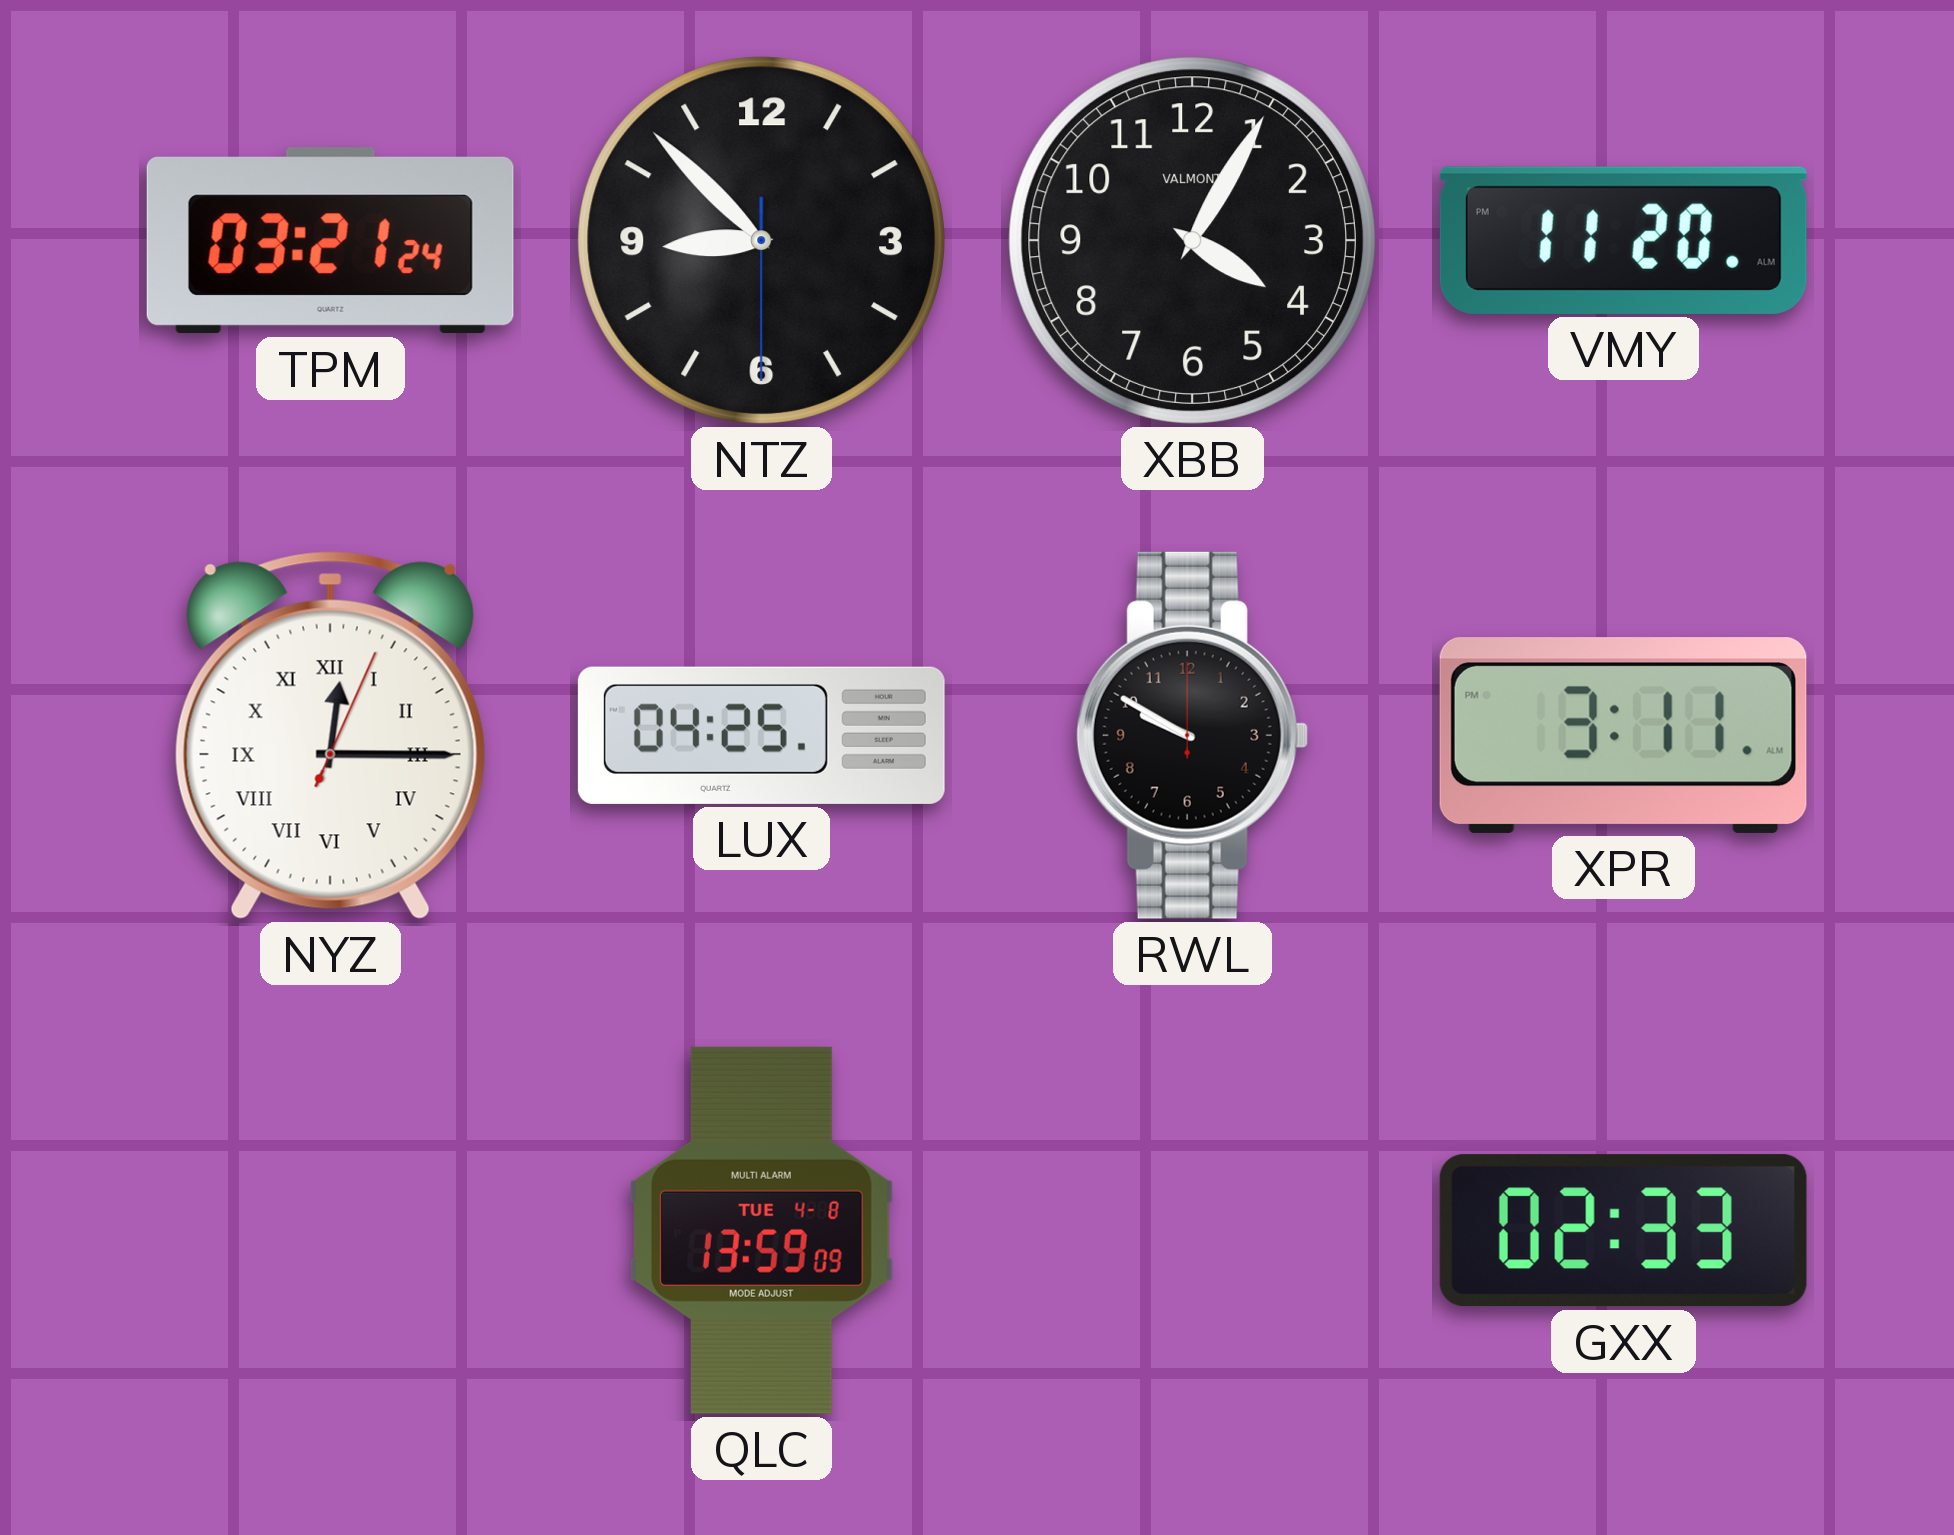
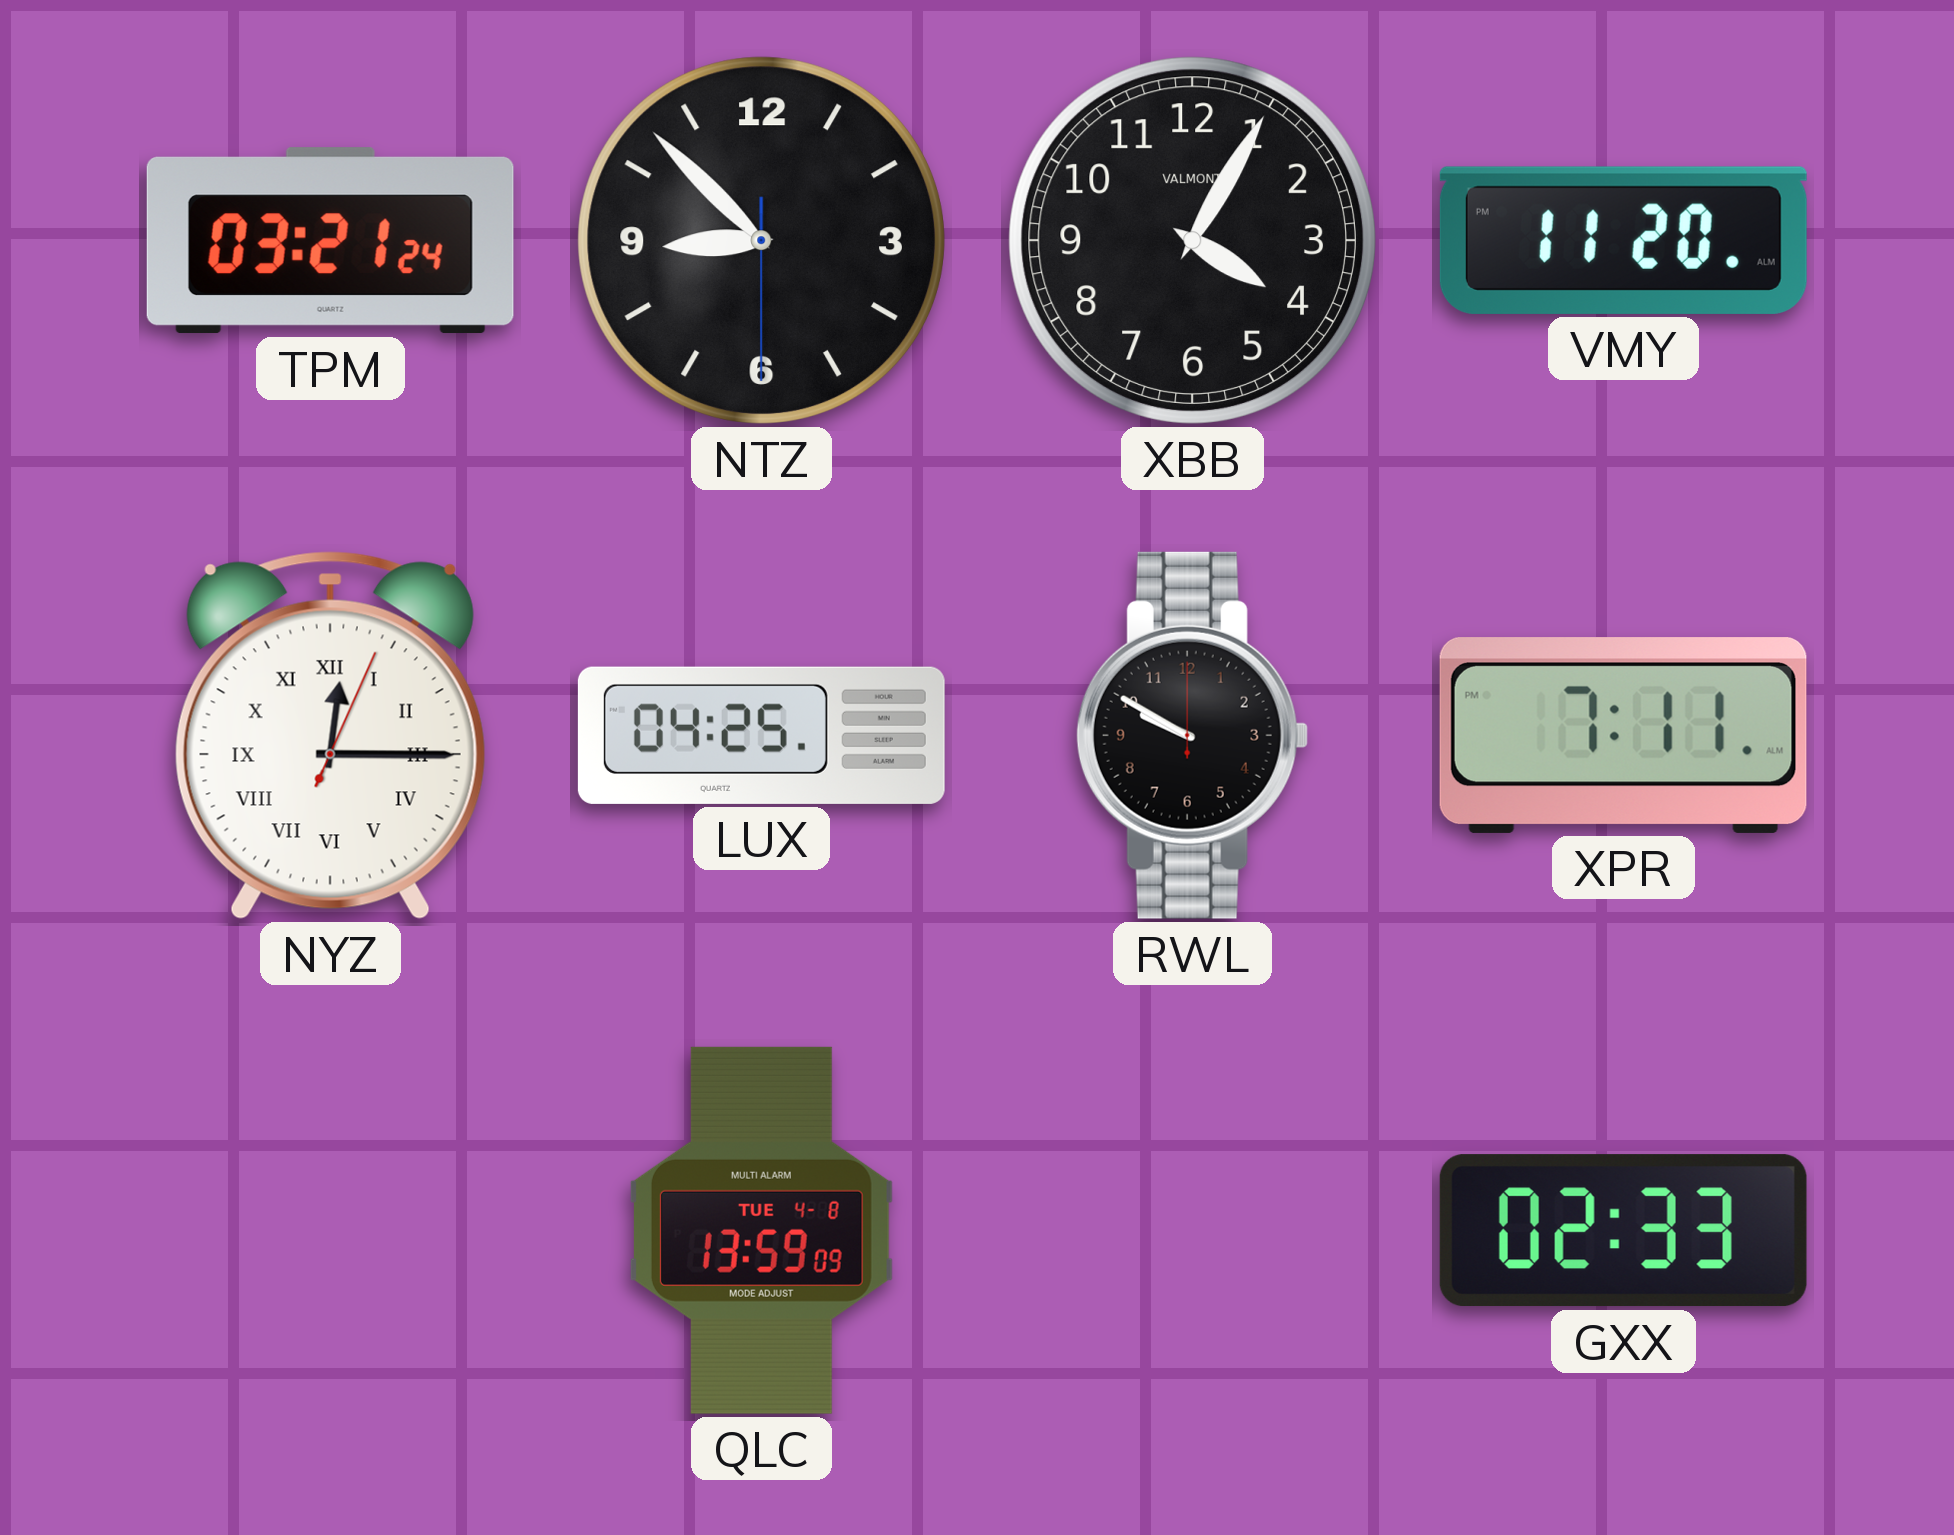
XPR: 3:11 -> 7:11
